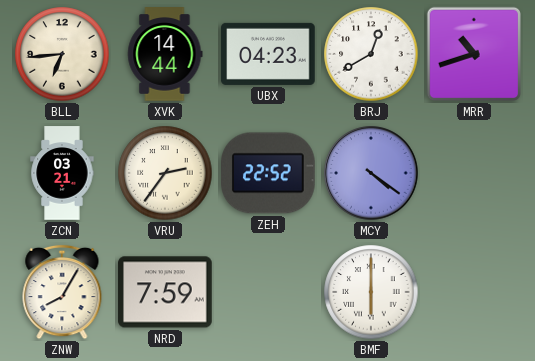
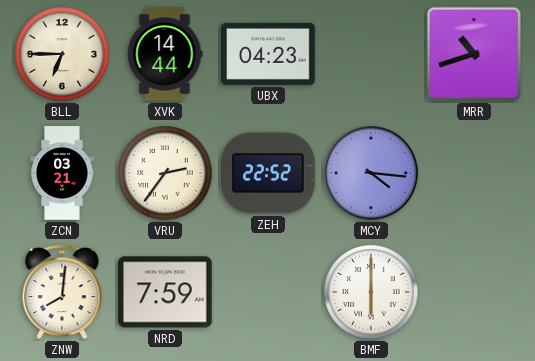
BLL: 6:44 -> 6:45
BRJ: 12:40 -> none
MCY: 4:21 -> 4:16
ZNW: 8:05 -> 8:01
